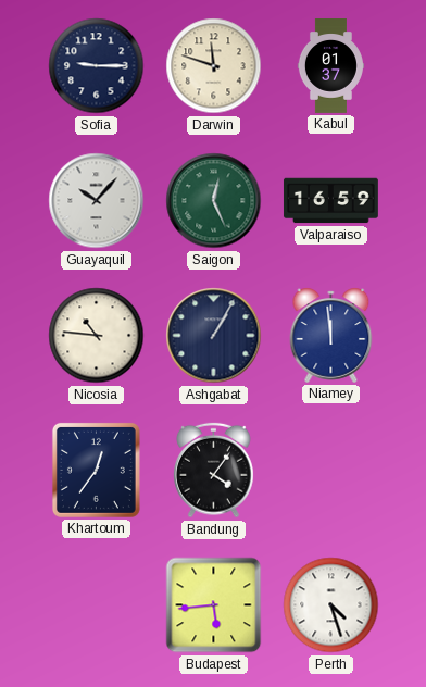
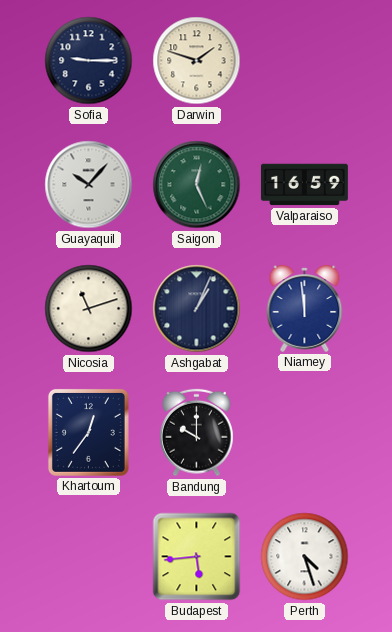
Darwin: 11:48 -> 1:48
Kabul: 01:37 -> none
Nicosia: 10:46 -> 11:12
Ashgabat: 1:05 -> 1:04
Bandung: 4:06 -> 10:00
